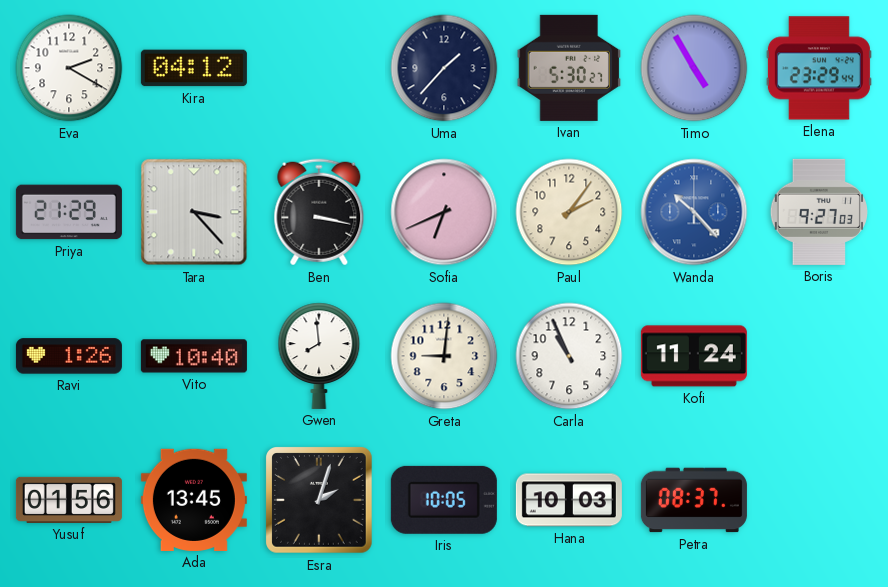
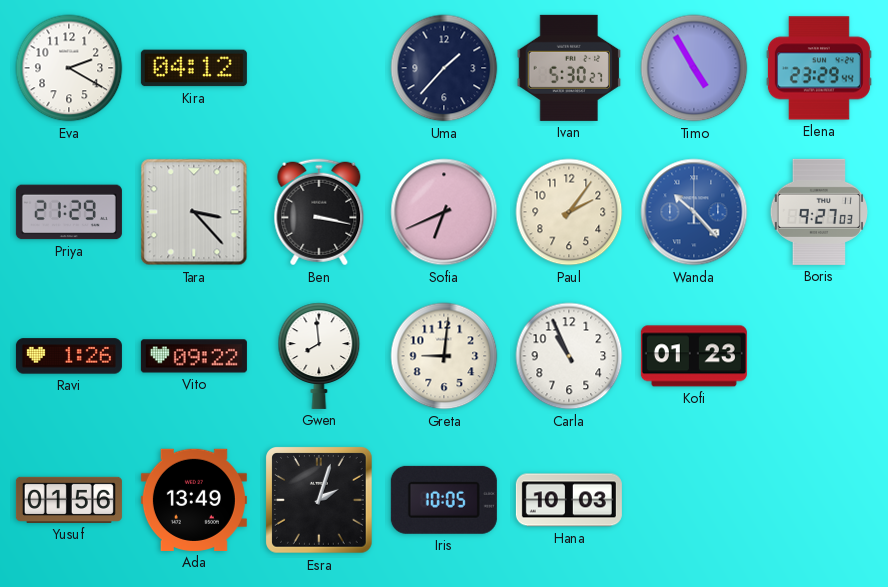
Vito: 10:40 -> 09:22
Kofi: 11:24 -> 01:23
Ada: 13:45 -> 13:49
Petra: 08:37 -> none
